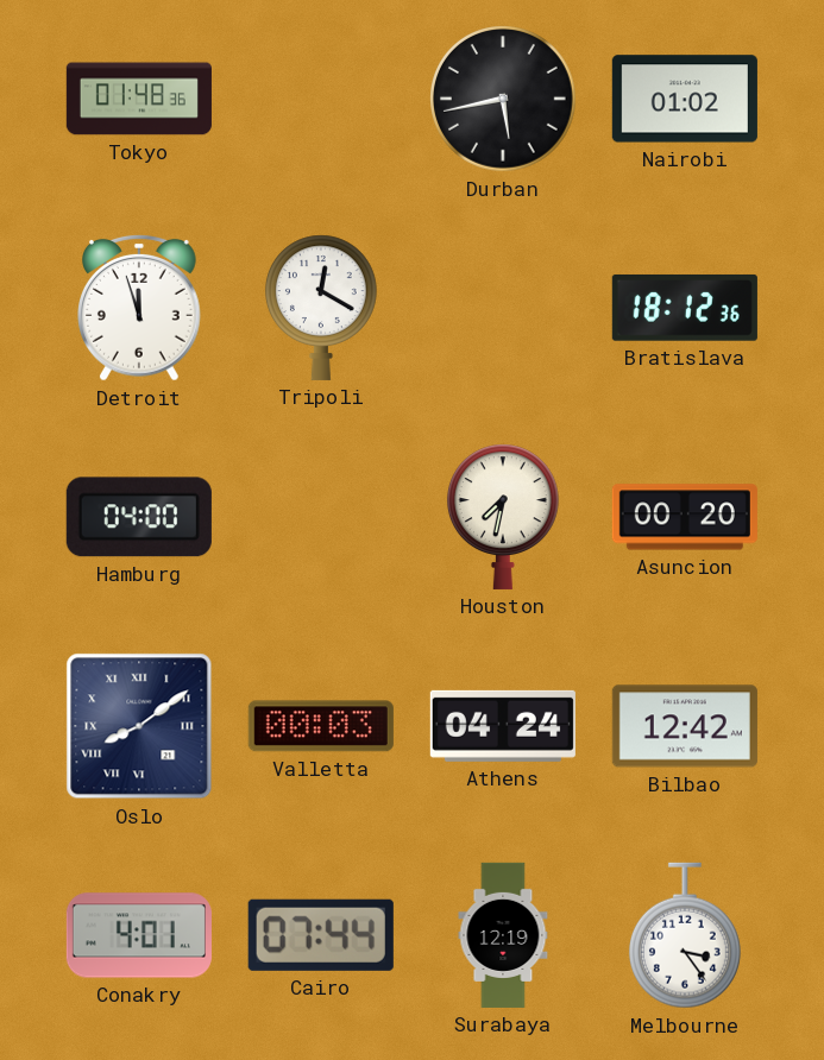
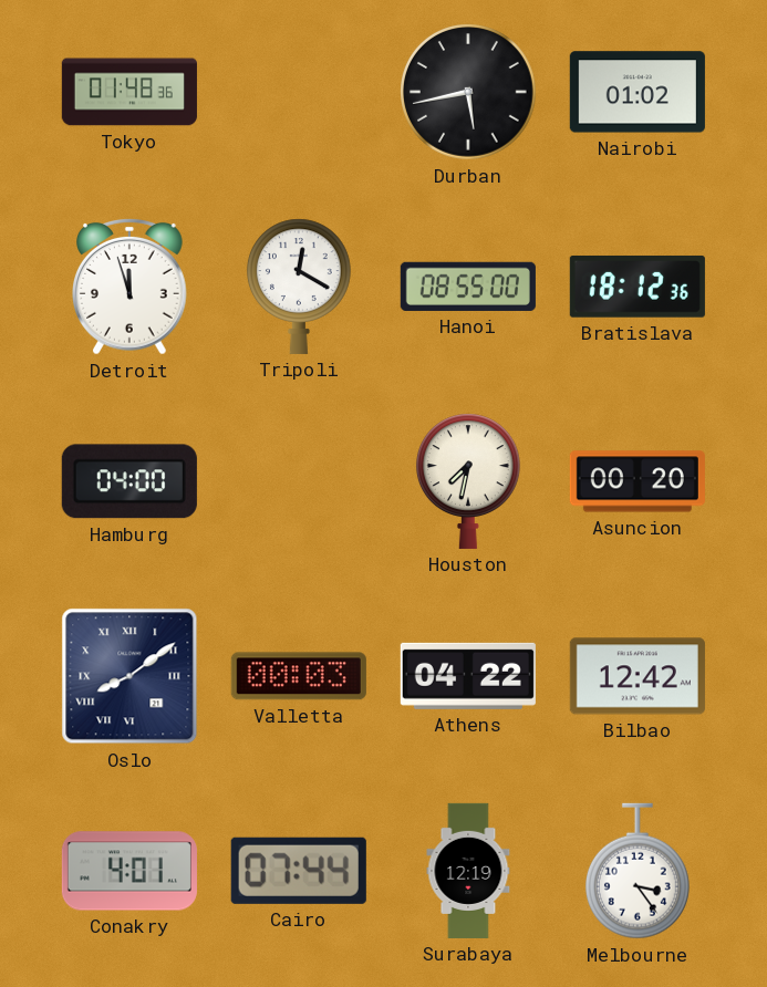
Hanoi: none -> 08:55
Athens: 04:24 -> 04:22
